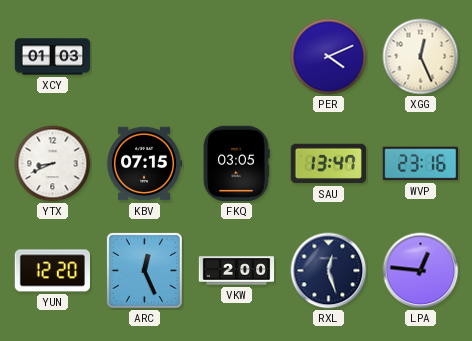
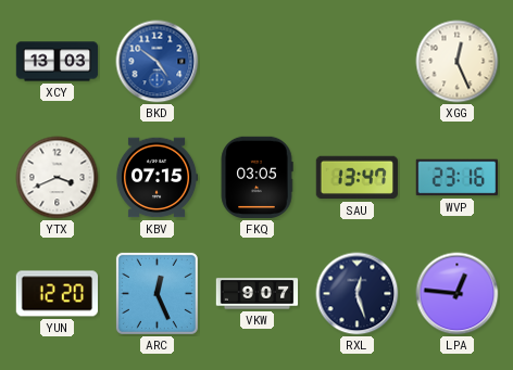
XCY: 01:03 -> 13:03
BKD: none -> 4:51
PER: 4:11 -> none
YTX: 8:41 -> 3:41
VKW: 2:00 -> 9:07
